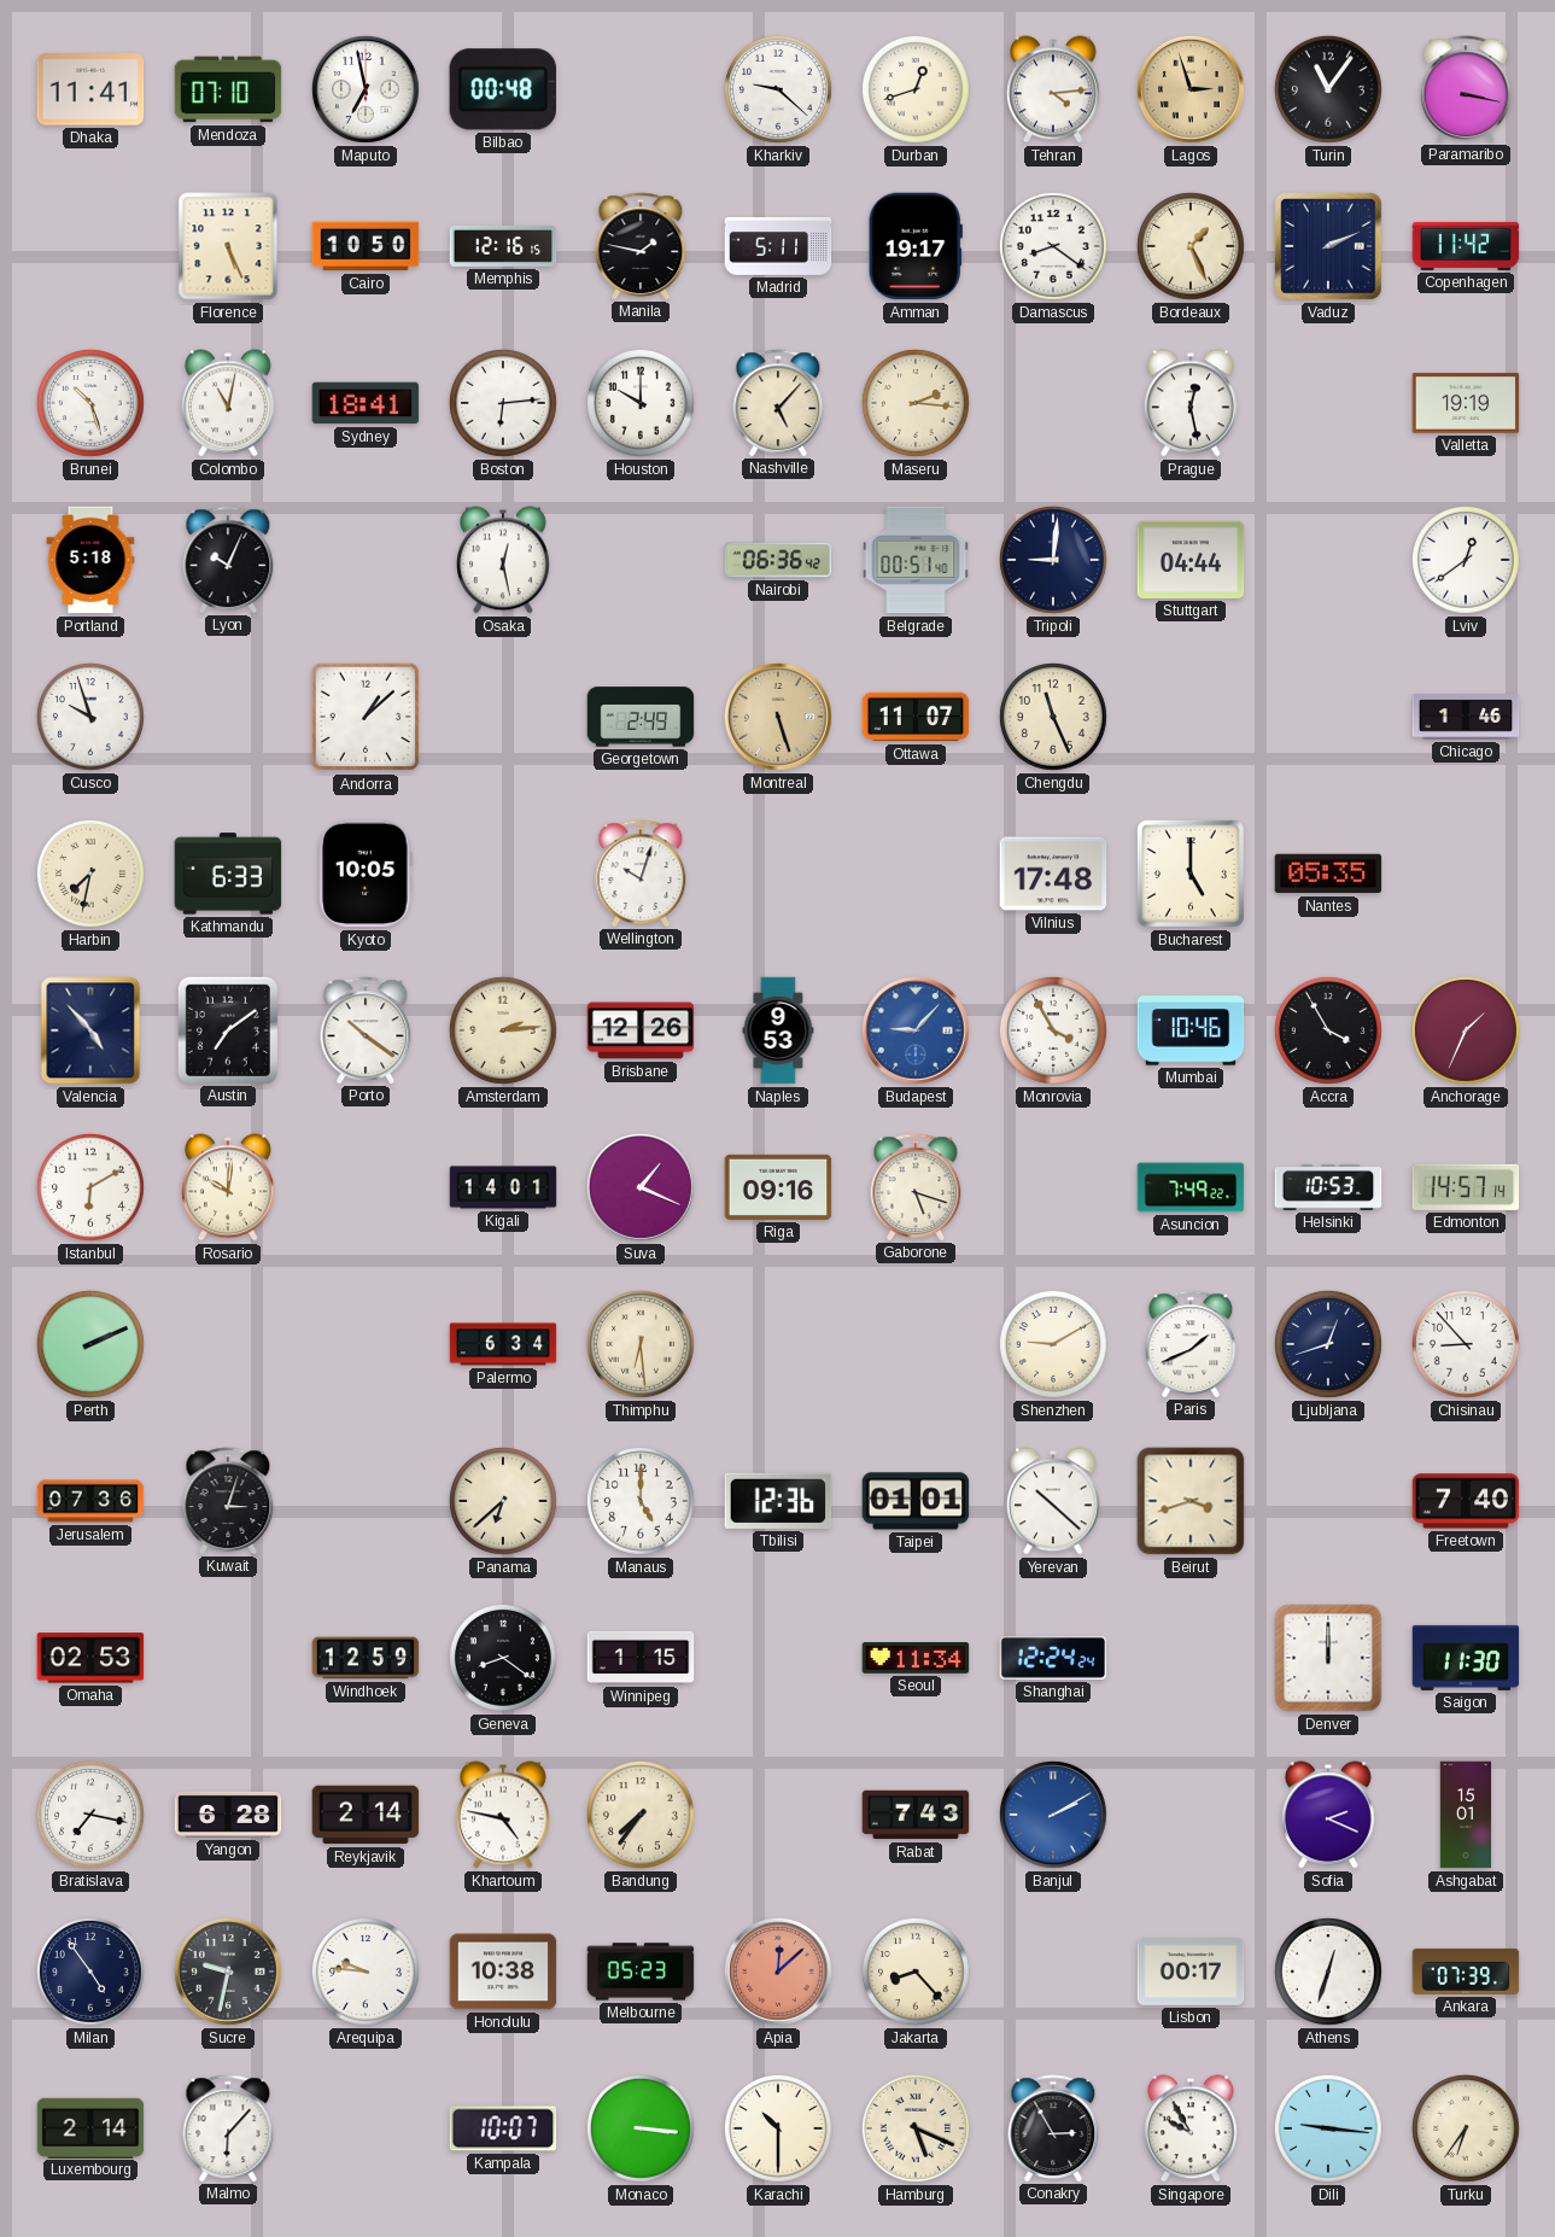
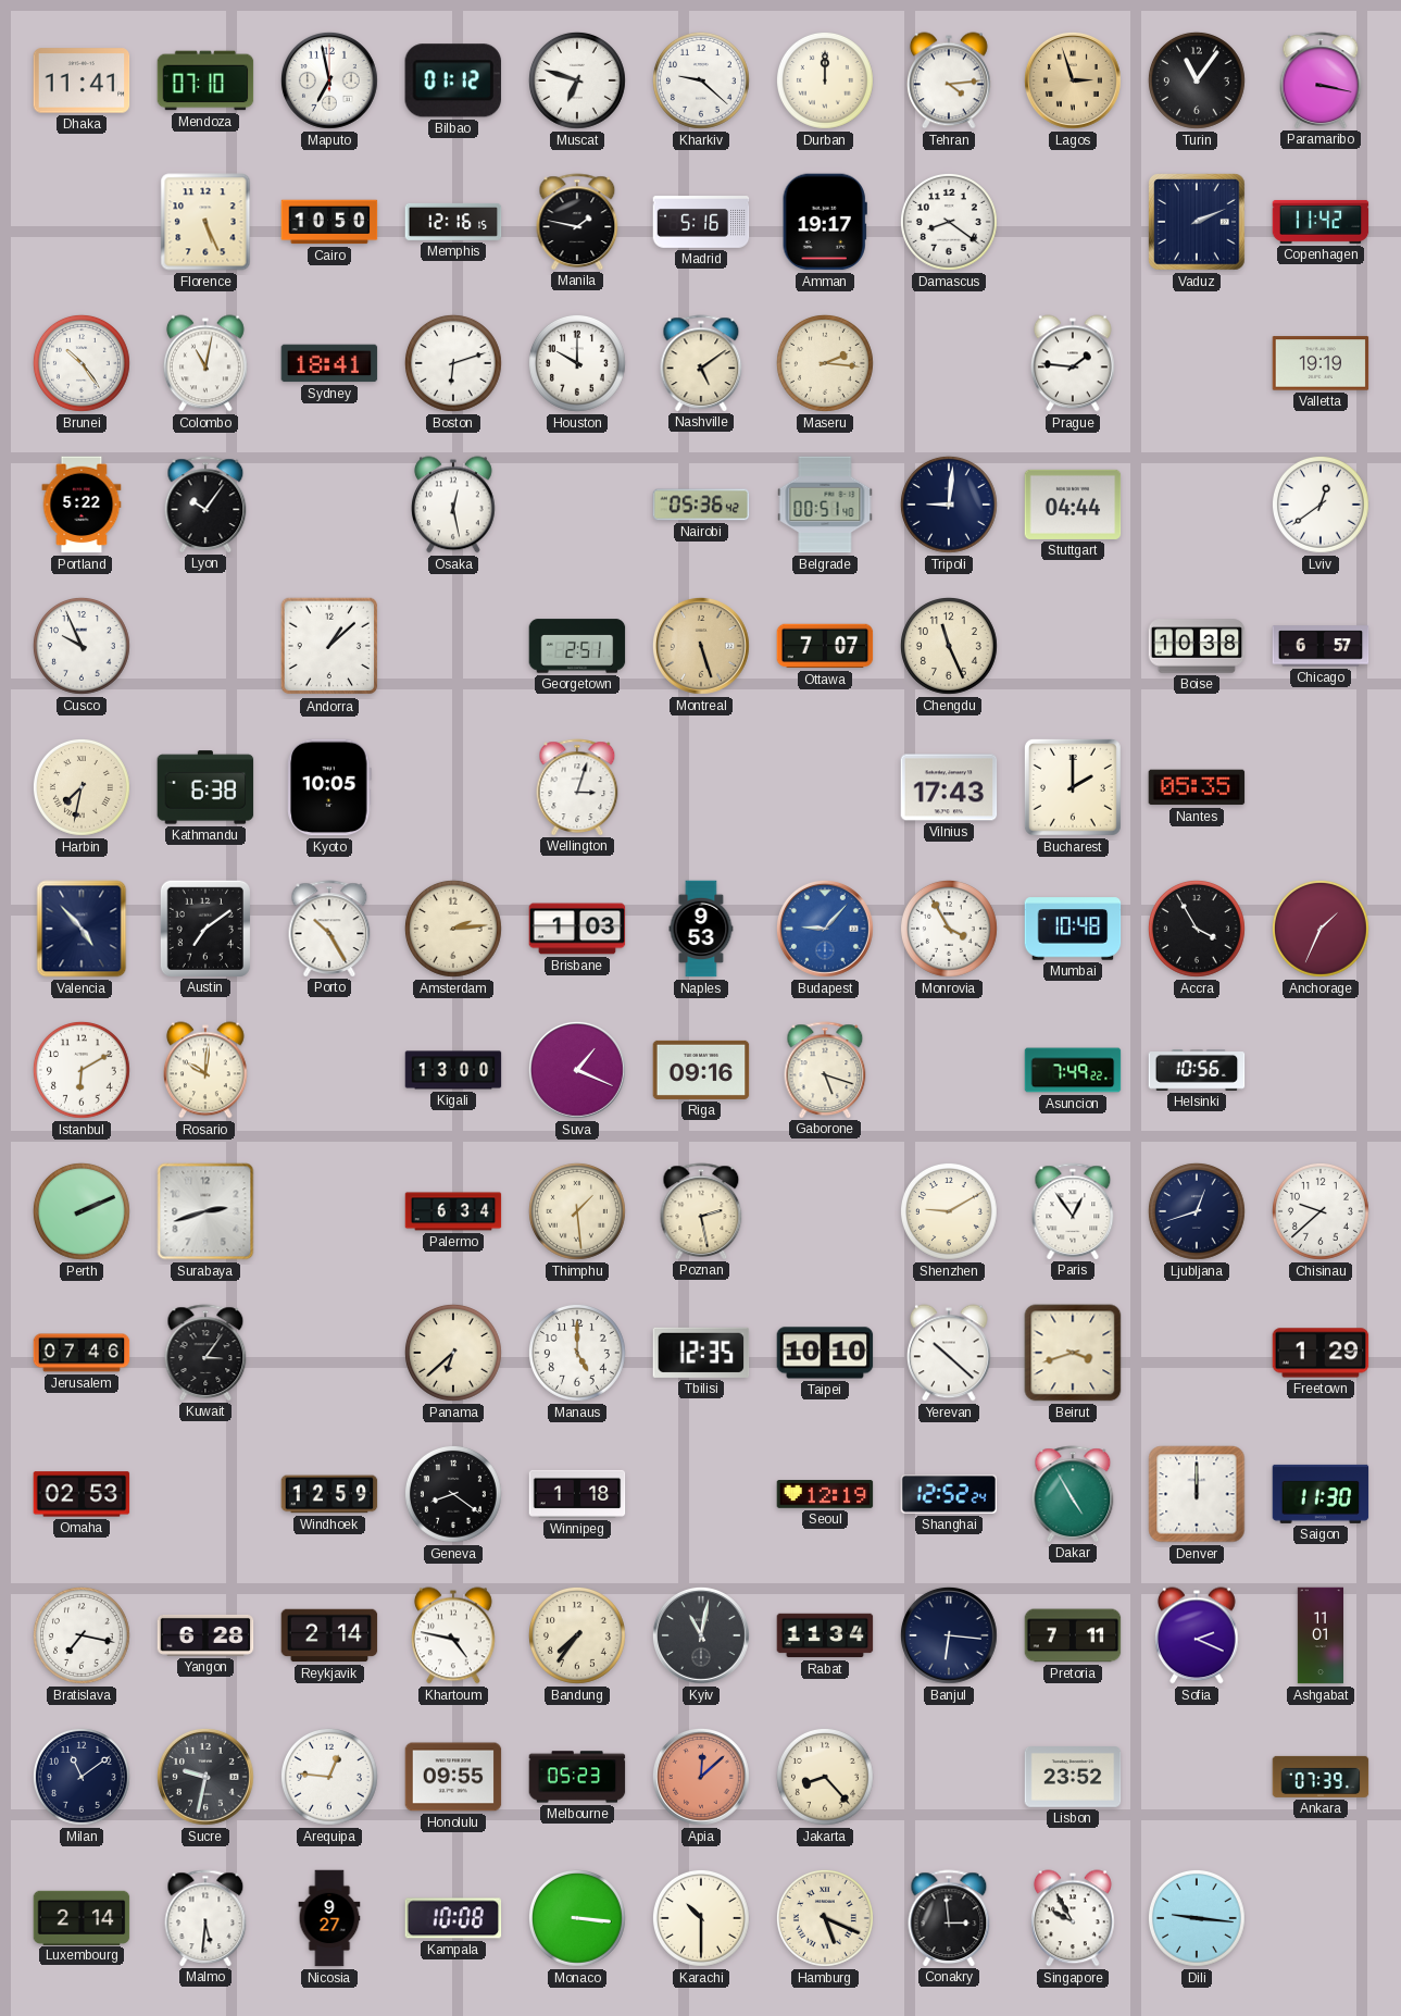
Bilbao: 00:48 -> 01:12
Muscat: none -> 6:48
Durban: 12:42 -> 12:00
Madrid: 5:11 -> 5:16
Bordeaux: 1:26 -> none
Brunei: 10:27 -> 10:24
Boston: 6:14 -> 6:12
Nashville: 5:07 -> 5:09
Prague: 12:28 -> 1:46
Portland: 5:18 -> 5:22
Lyon: 10:04 -> 10:06
Nairobi: 06:36 -> 05:36
Cusco: 9:57 -> 9:56
Georgetown: 2:49 -> 2:51
Ottawa: 11:07 -> 7:07
Boise: none -> 10:38
Chicago: 1:46 -> 6:57
Kathmandu: 6:33 -> 6:38
Wellington: 10:03 -> 3:03
Vilnius: 17:48 -> 17:43
Bucharest: 5:00 -> 2:00
Porto: 10:21 -> 10:25
Brisbane: 12:26 -> 1:03
Mumbai: 10:46 -> 10:48
Kigali: 14:01 -> 13:00
Helsinki: 10:53 -> 10:56
Edmonton: 14:57 -> none
Surabaya: none -> 2:42
Thimphu: 6:29 -> 1:29
Poznan: none -> 2:28
Paris: 1:41 -> 12:54
Chisinau: 8:53 -> 9:38
Jerusalem: 07:36 -> 07:46
Kuwait: 3:03 -> 3:06
Tbilisi: 12:36 -> 12:35
Taipei: 01:01 -> 10:10
Freetown: 7:40 -> 1:29
Winnipeg: 1:15 -> 1:18
Seoul: 11:34 -> 12:19
Shanghai: 12:24 -> 12:52
Dakar: none -> 4:55
Kyiv: none -> 11:02
Rabat: 7:43 -> 11:34
Banjul: 2:10 -> 6:16
Banjul dial: blue -> navy
Pretoria: none -> 7:11
Ashgabat: 15:01 -> 11:01
Milan: 4:54 -> 11:09
Arequipa: 9:46 -> 12:46
Honolulu: 10:38 -> 09:55
Lisbon: 00:17 -> 23:52
Athens: 12:33 -> none
Malmo: 6:07 -> 5:31
Nicosia: none -> 9:27
Kampala: 10:07 -> 10:08
Conakry: 2:55 -> 2:59
Turku: 6:36 -> none
